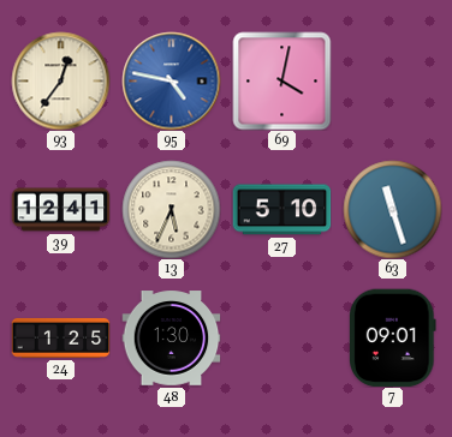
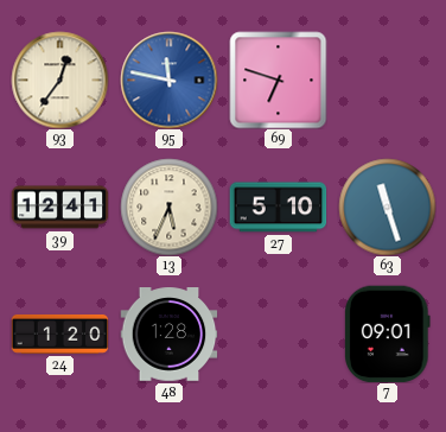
95: 4:47 -> 11:47
69: 4:02 -> 6:48
24: 1:25 -> 1:20
48: 1:30 -> 1:28
